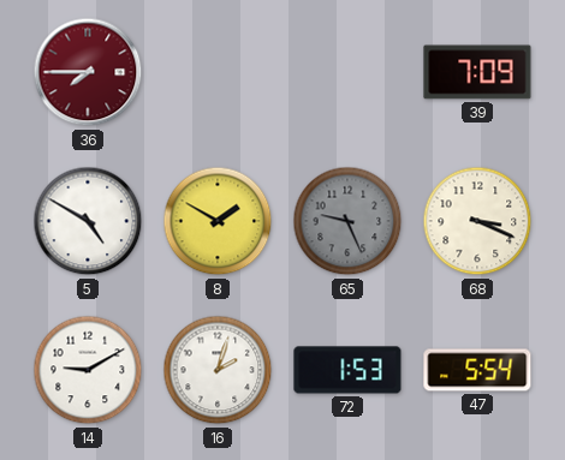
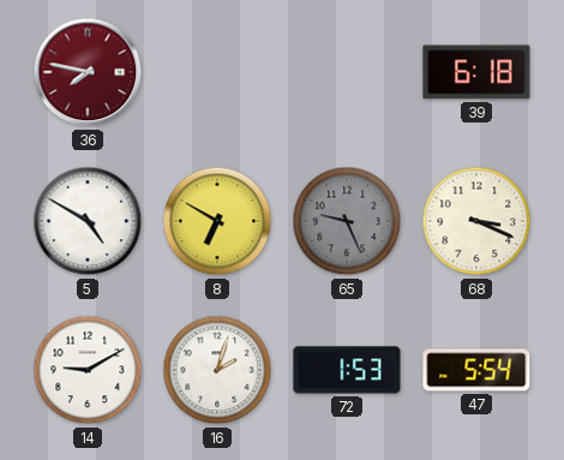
36: 7:45 -> 7:47
39: 7:09 -> 6:18
8: 1:50 -> 6:50
